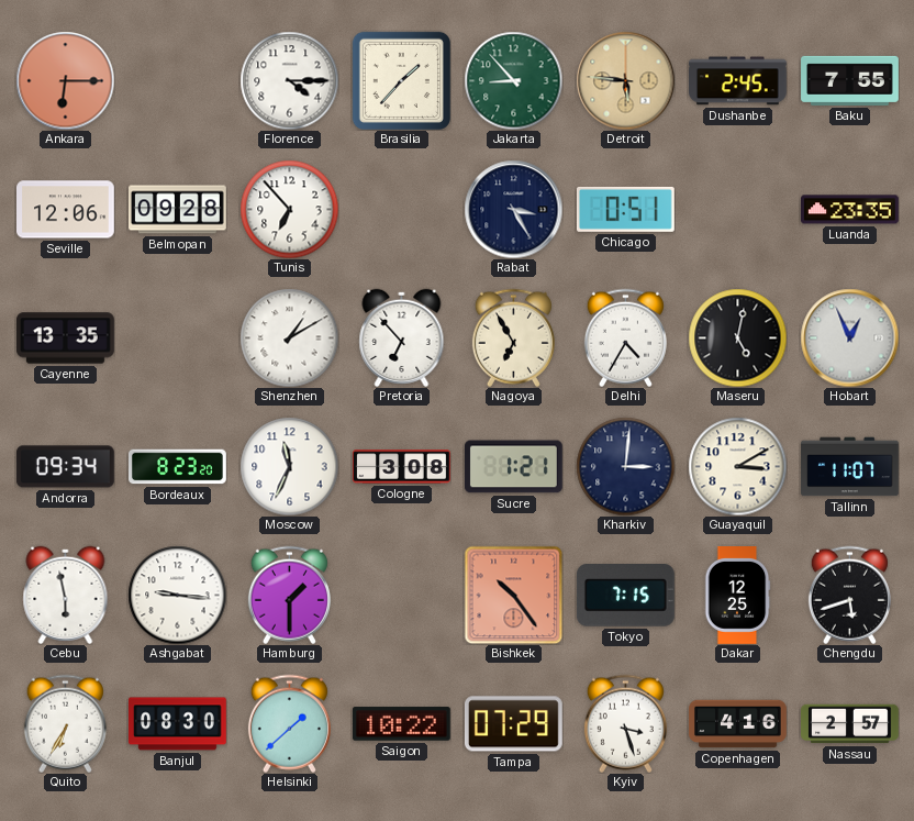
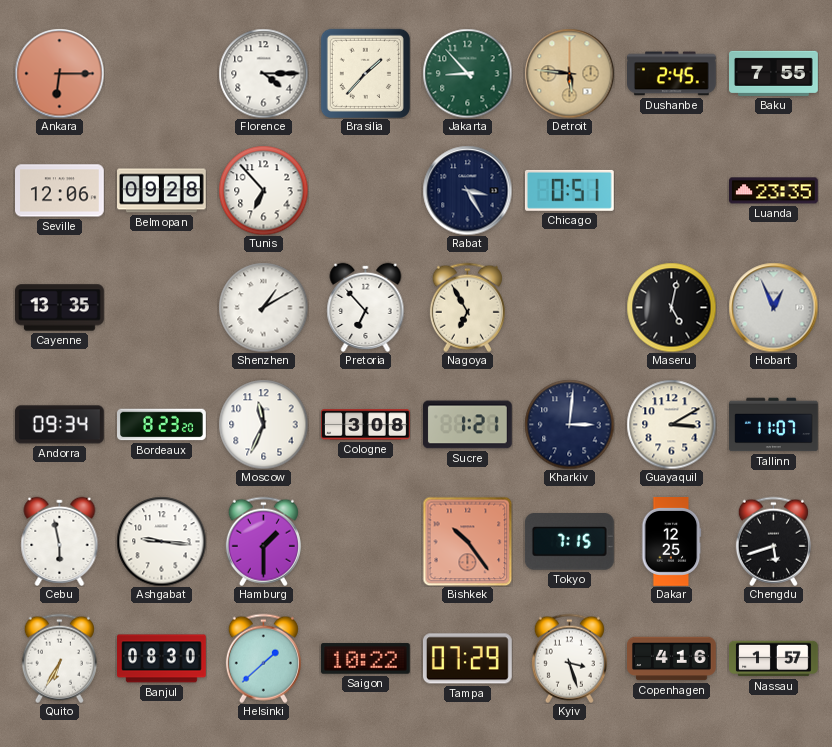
Delhi: 4:35 -> none
Nassau: 2:57 -> 1:57
